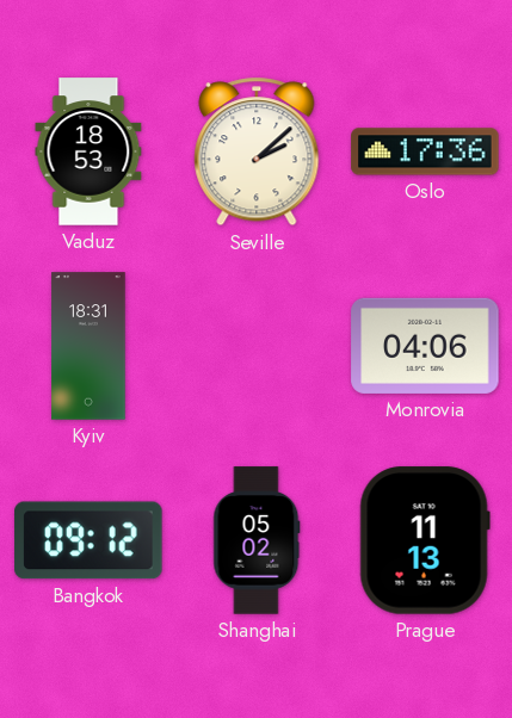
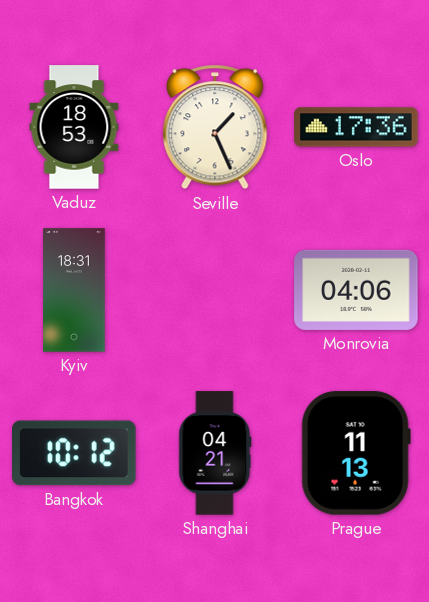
Seville: 2:08 -> 1:26
Bangkok: 09:12 -> 10:12
Shanghai: 05:02 -> 04:21
